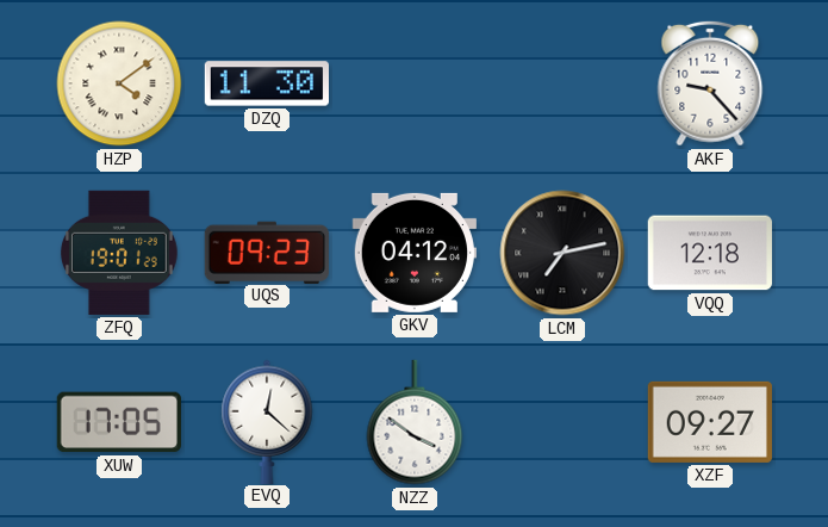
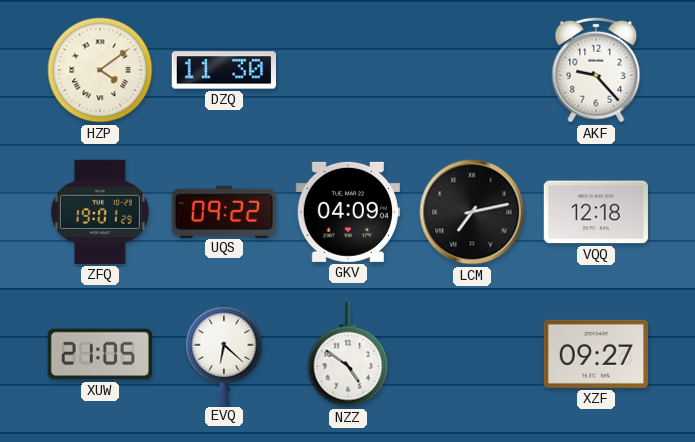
UQS: 09:23 -> 09:22
GKV: 04:12 -> 04:09
XUW: 17:05 -> 21:05
EVQ: 12:22 -> 6:22
NZZ: 3:51 -> 4:51
